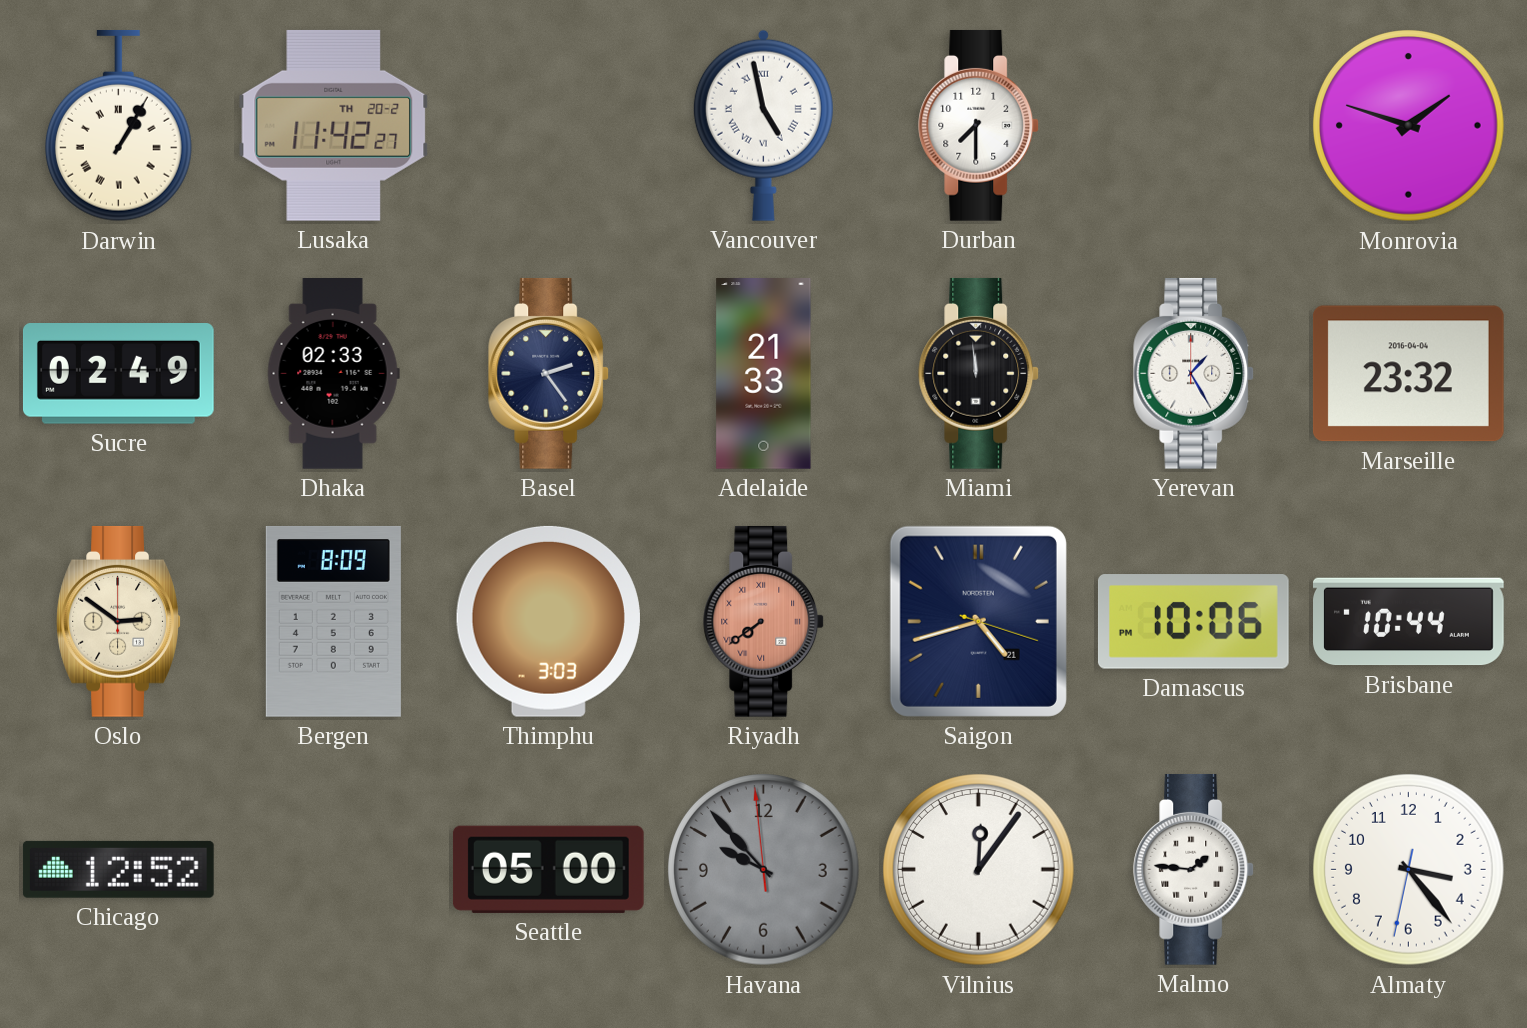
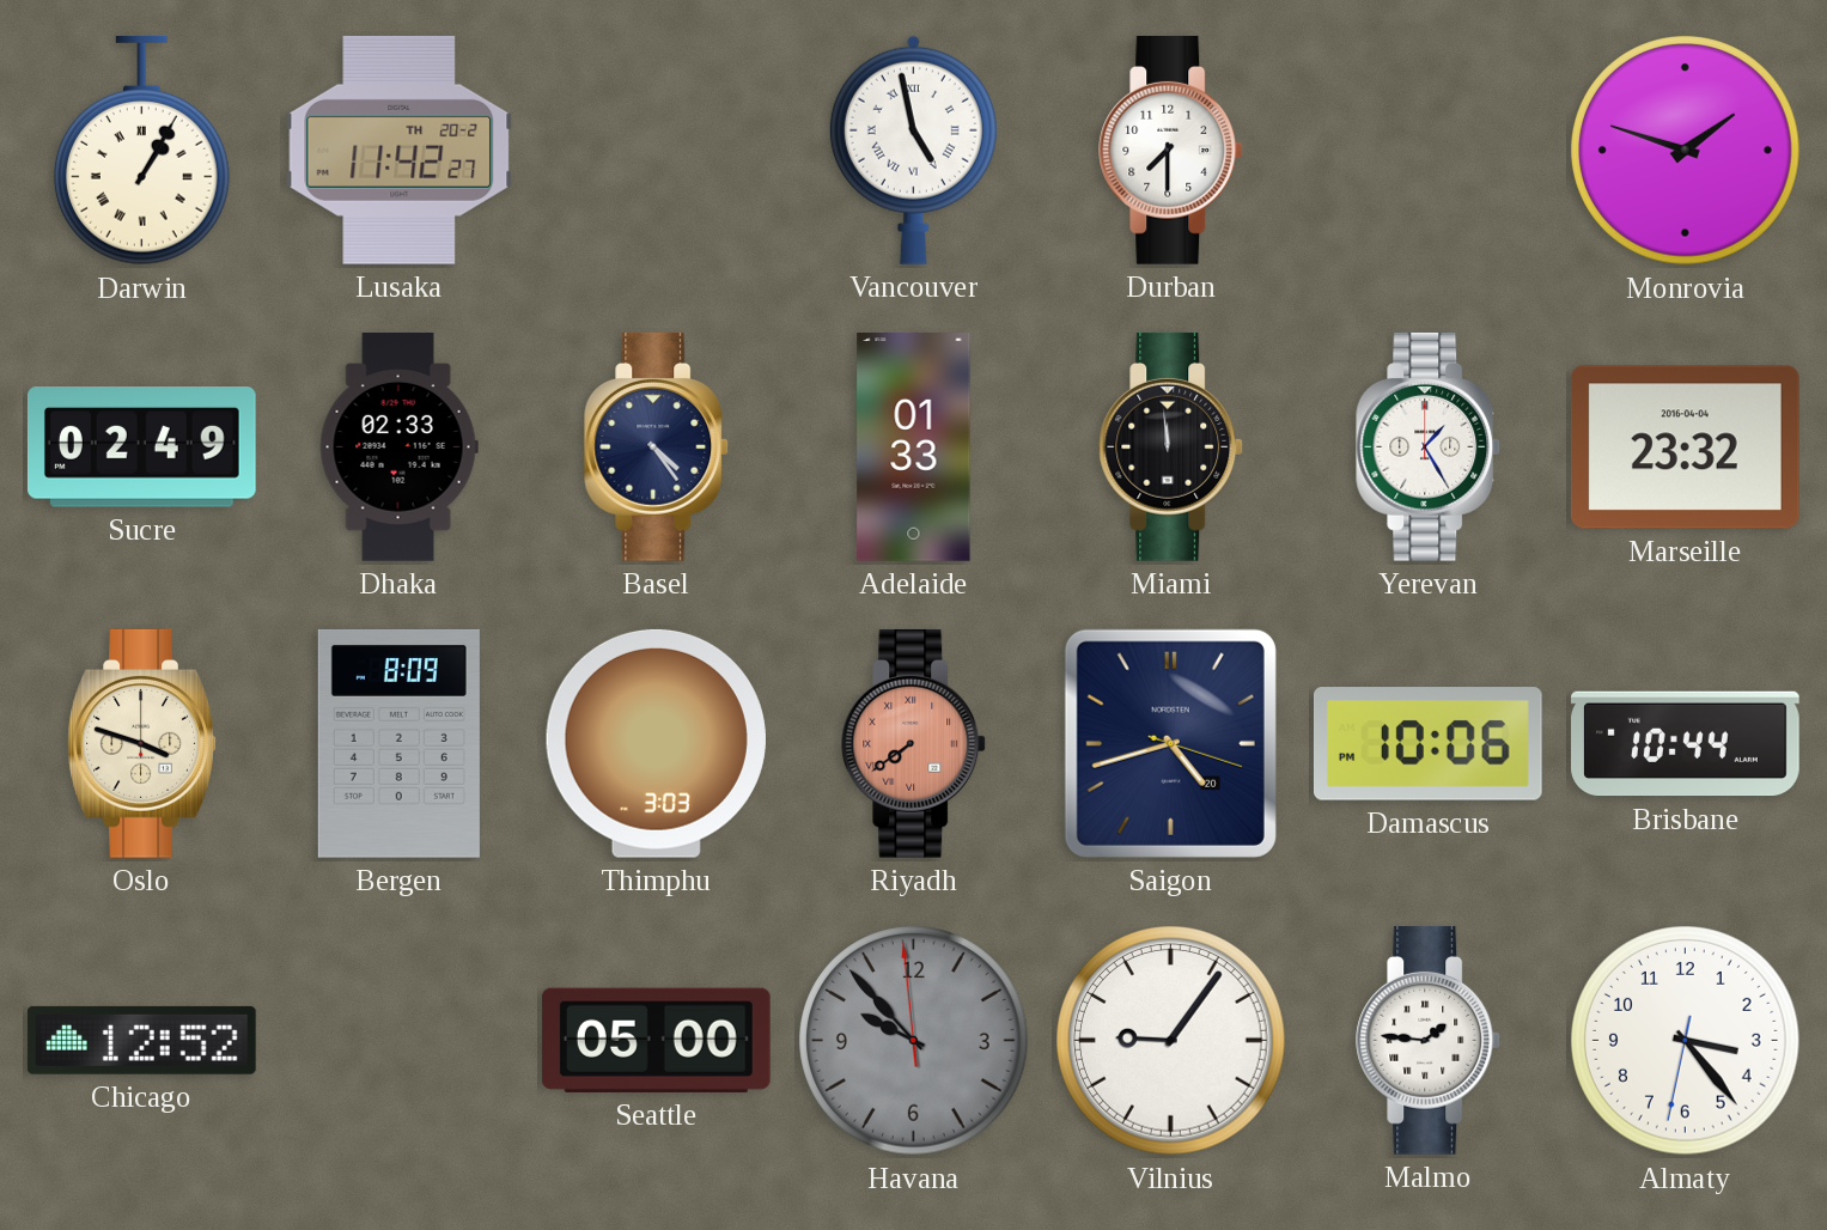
Basel: 2:24 -> 4:24
Adelaide: 21:33 -> 01:33
Oslo: 2:51 -> 3:48
Saigon date: 21 -> 20
Vilnius: 12:06 -> 9:06
